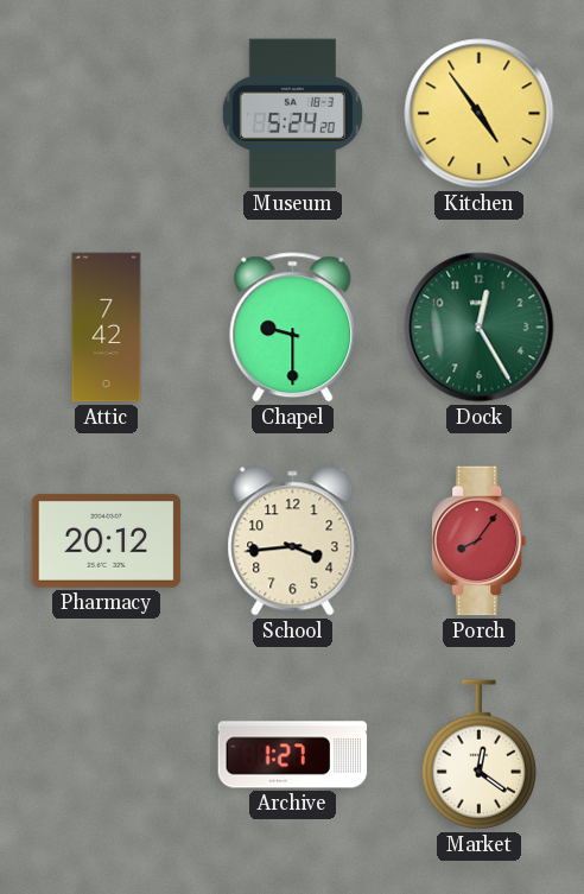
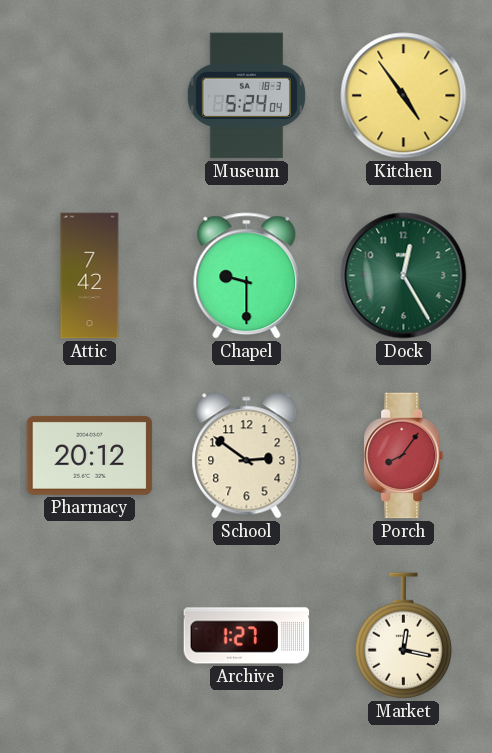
Museum: 5:24:20 -> 5:24:04
School: 3:44 -> 2:51
Market: 12:21 -> 12:17
